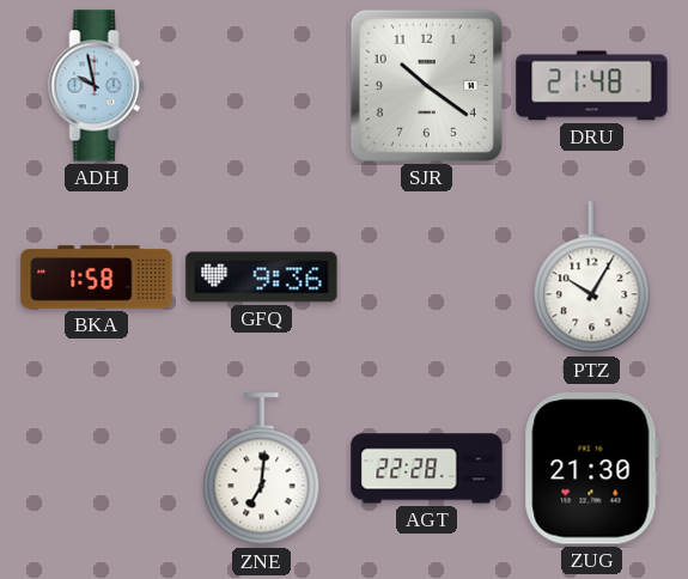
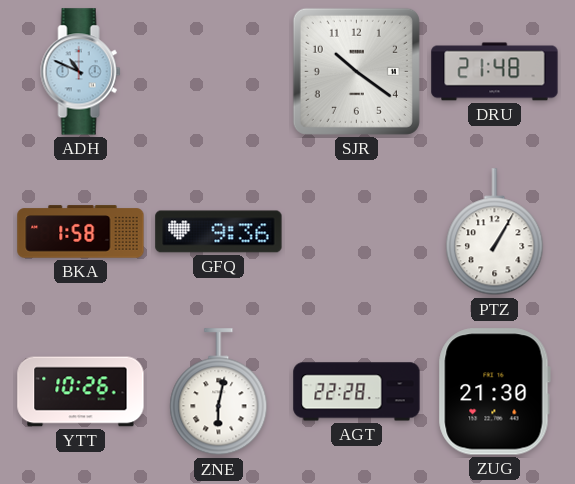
ADH: 9:58 -> 10:49
PTZ: 10:05 -> 1:05
YTT: none -> 10:26
ZNE: 7:01 -> 6:02
